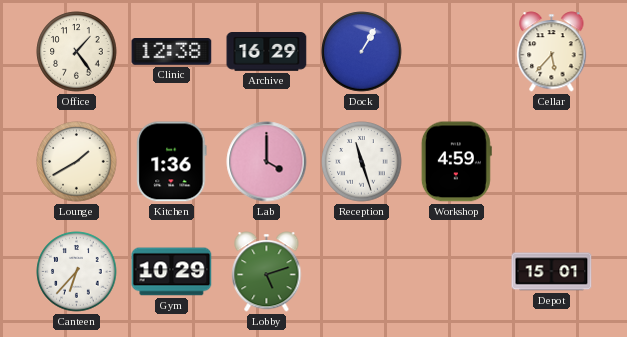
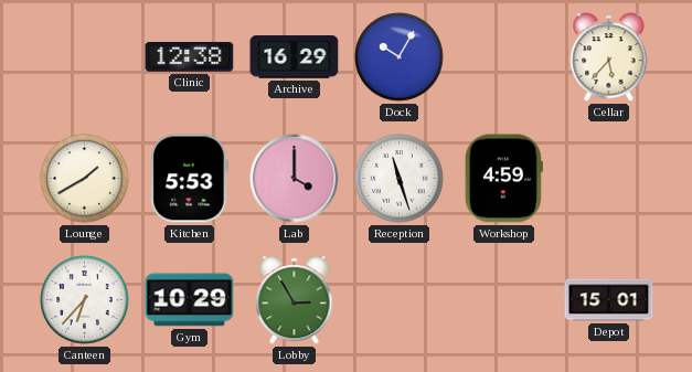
Office: 1:24 -> none
Dock: 1:05 -> 10:05
Kitchen: 1:36 -> 5:53
Lobby: 5:12 -> 2:55
